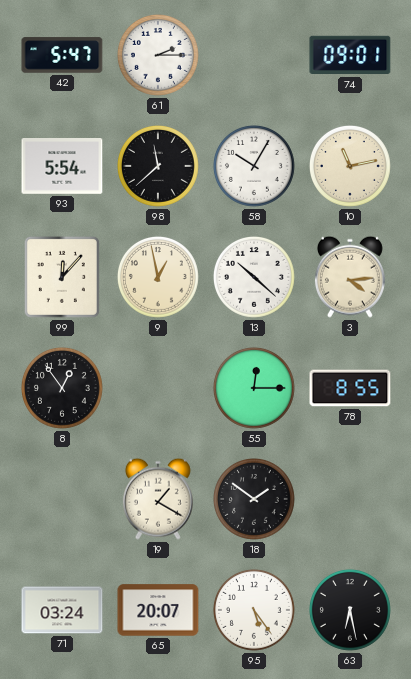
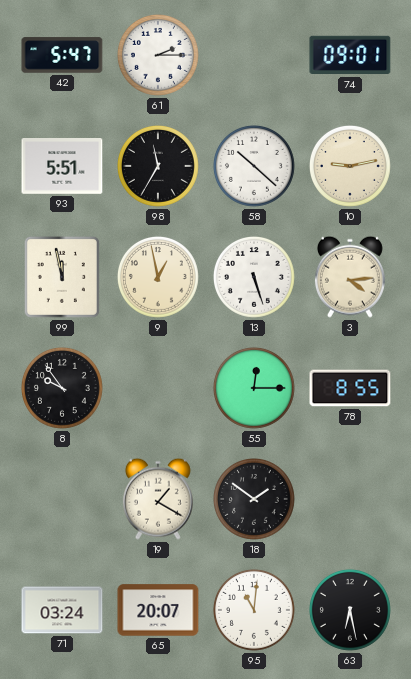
93: 5:54 -> 5:51
98: 11:38 -> 11:35
58: 10:05 -> 10:22
10: 11:13 -> 9:13
99: 12:07 -> 11:58
13: 10:22 -> 5:27
8: 12:54 -> 9:54
95: 5:24 -> 11:01
